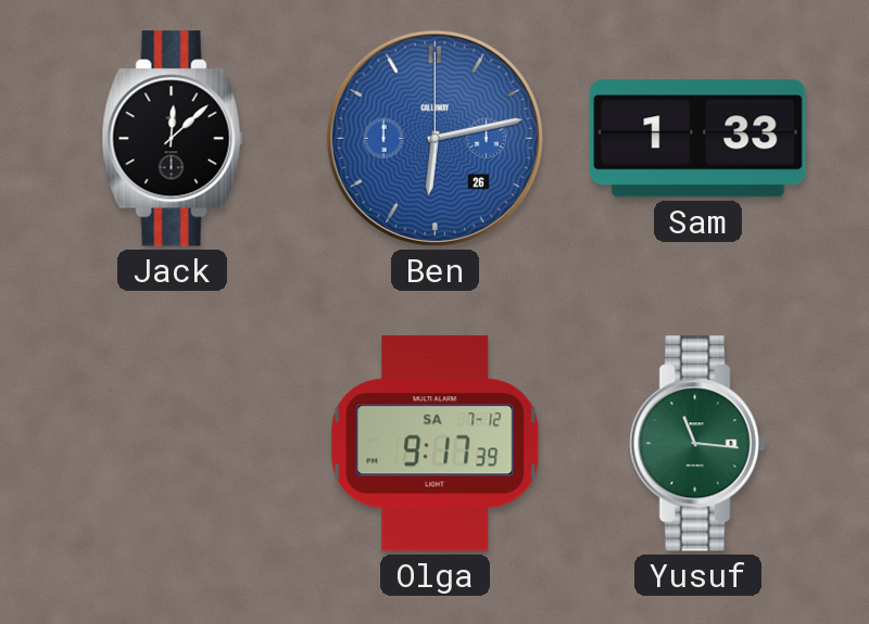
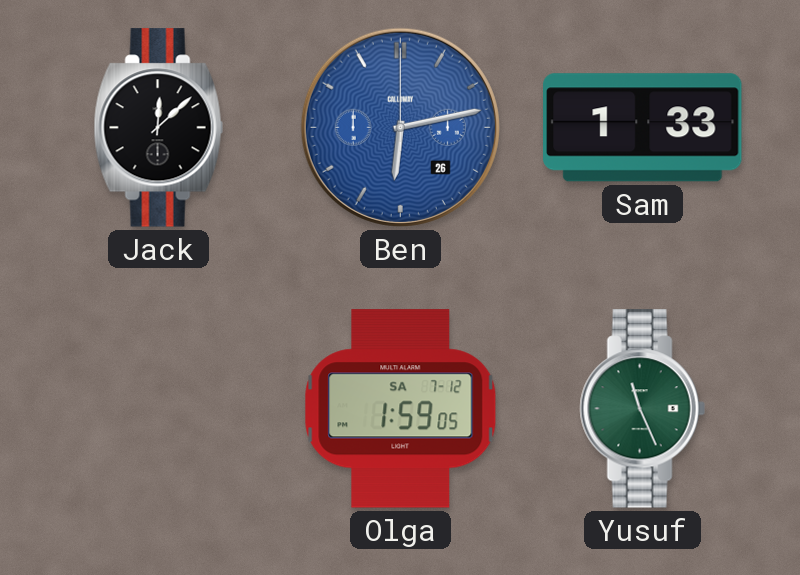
Olga: 9:17 -> 1:59
Yusuf: 11:16 -> 11:26
